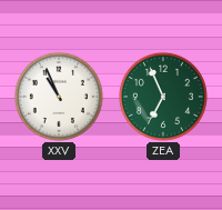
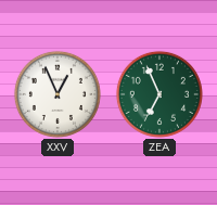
XXV: 10:56 -> 12:56
